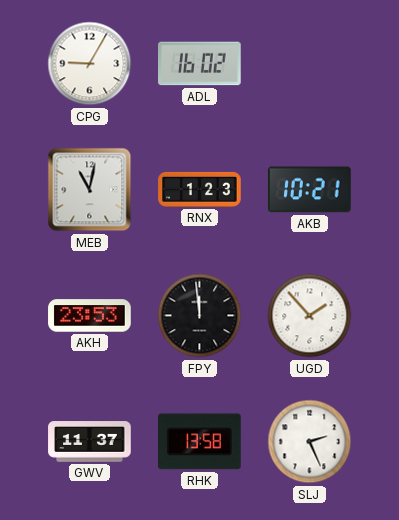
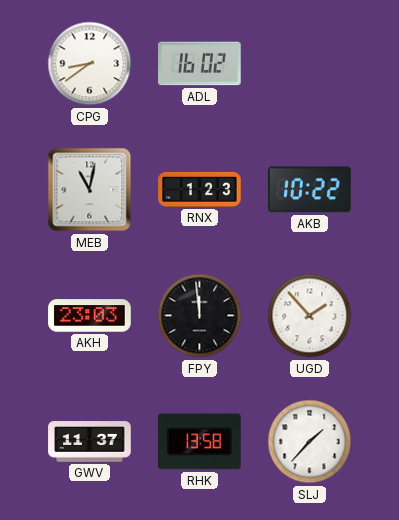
CPG: 9:05 -> 8:39
AKB: 10:21 -> 10:22
AKH: 23:53 -> 23:03
SLJ: 2:26 -> 1:37
